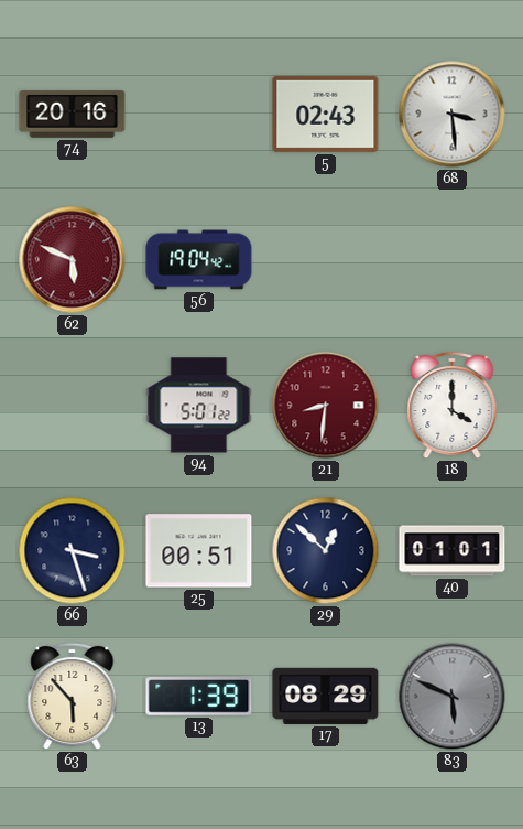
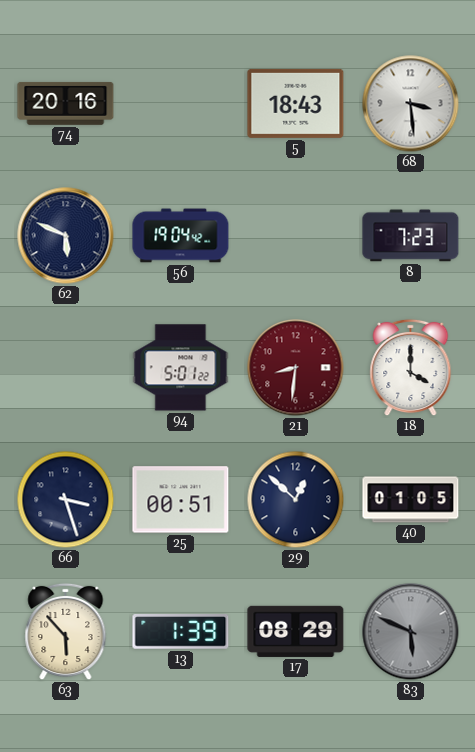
5: 02:43 -> 18:43
62 dial: burgundy -> navy
8: none -> 7:23
40: 01:01 -> 01:05
